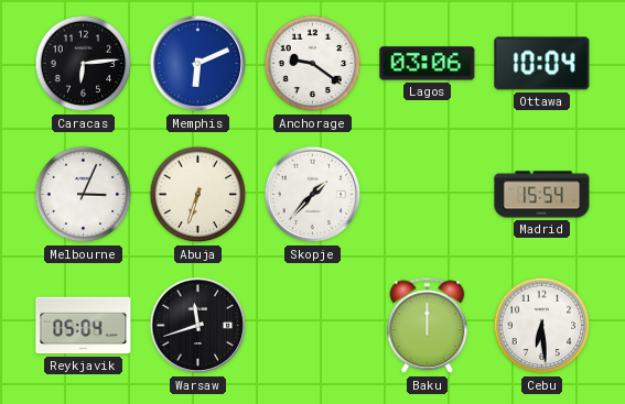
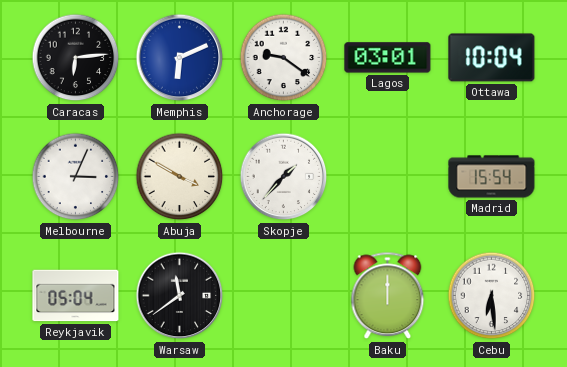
Lagos: 03:06 -> 03:01
Abuja: 6:33 -> 3:50
Warsaw: 11:42 -> 11:39
